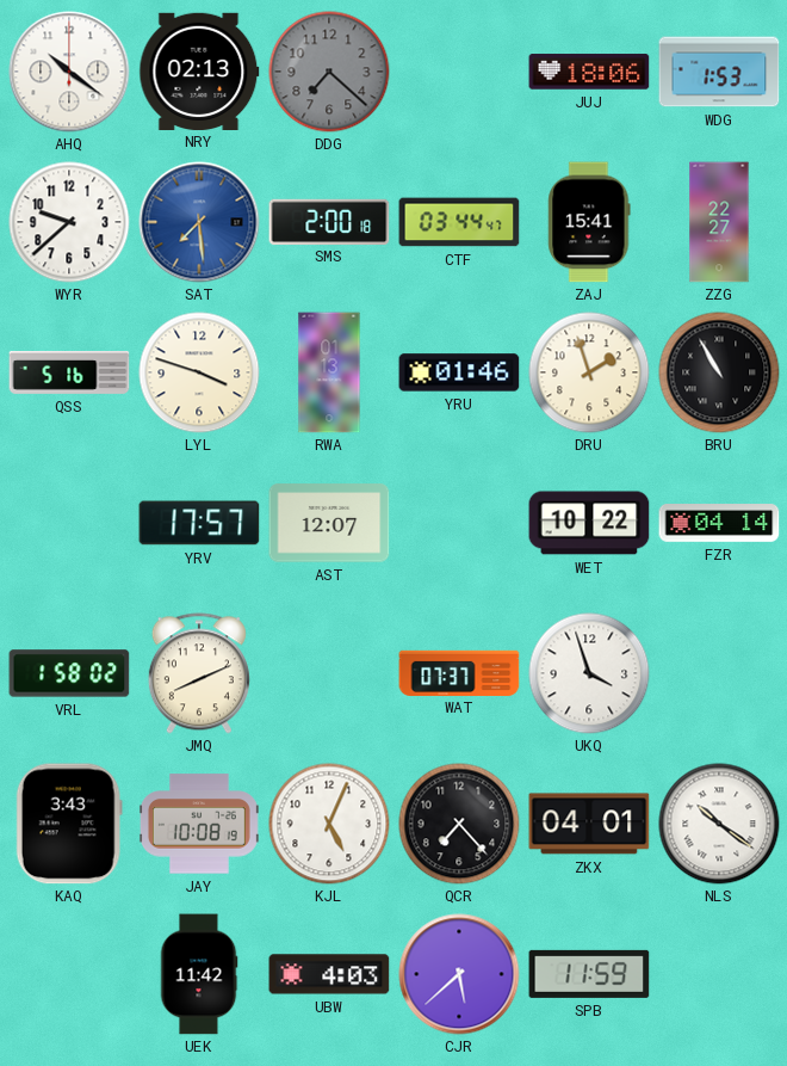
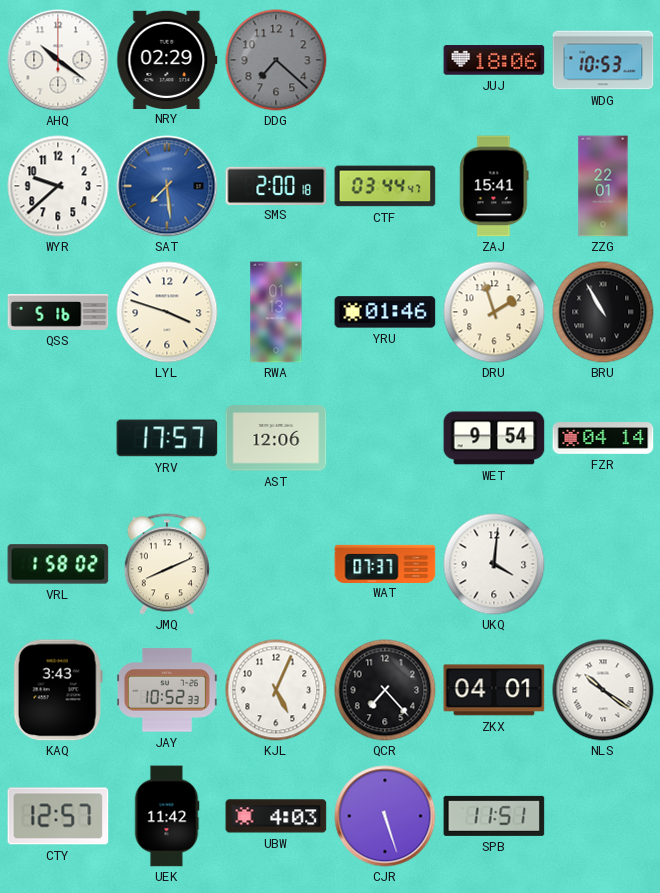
NRY: 02:13 -> 02:29
WDG: 1:53 -> 10:53
ZZG: 22:27 -> 22:01
AST: 12:07 -> 12:06
WET: 10:22 -> 9:54
UKQ: 3:57 -> 4:01
JAY: 10:08 -> 10:52
CTY: none -> 12:57
CJR: 5:38 -> 5:27
SPB: 11:59 -> 11:51
